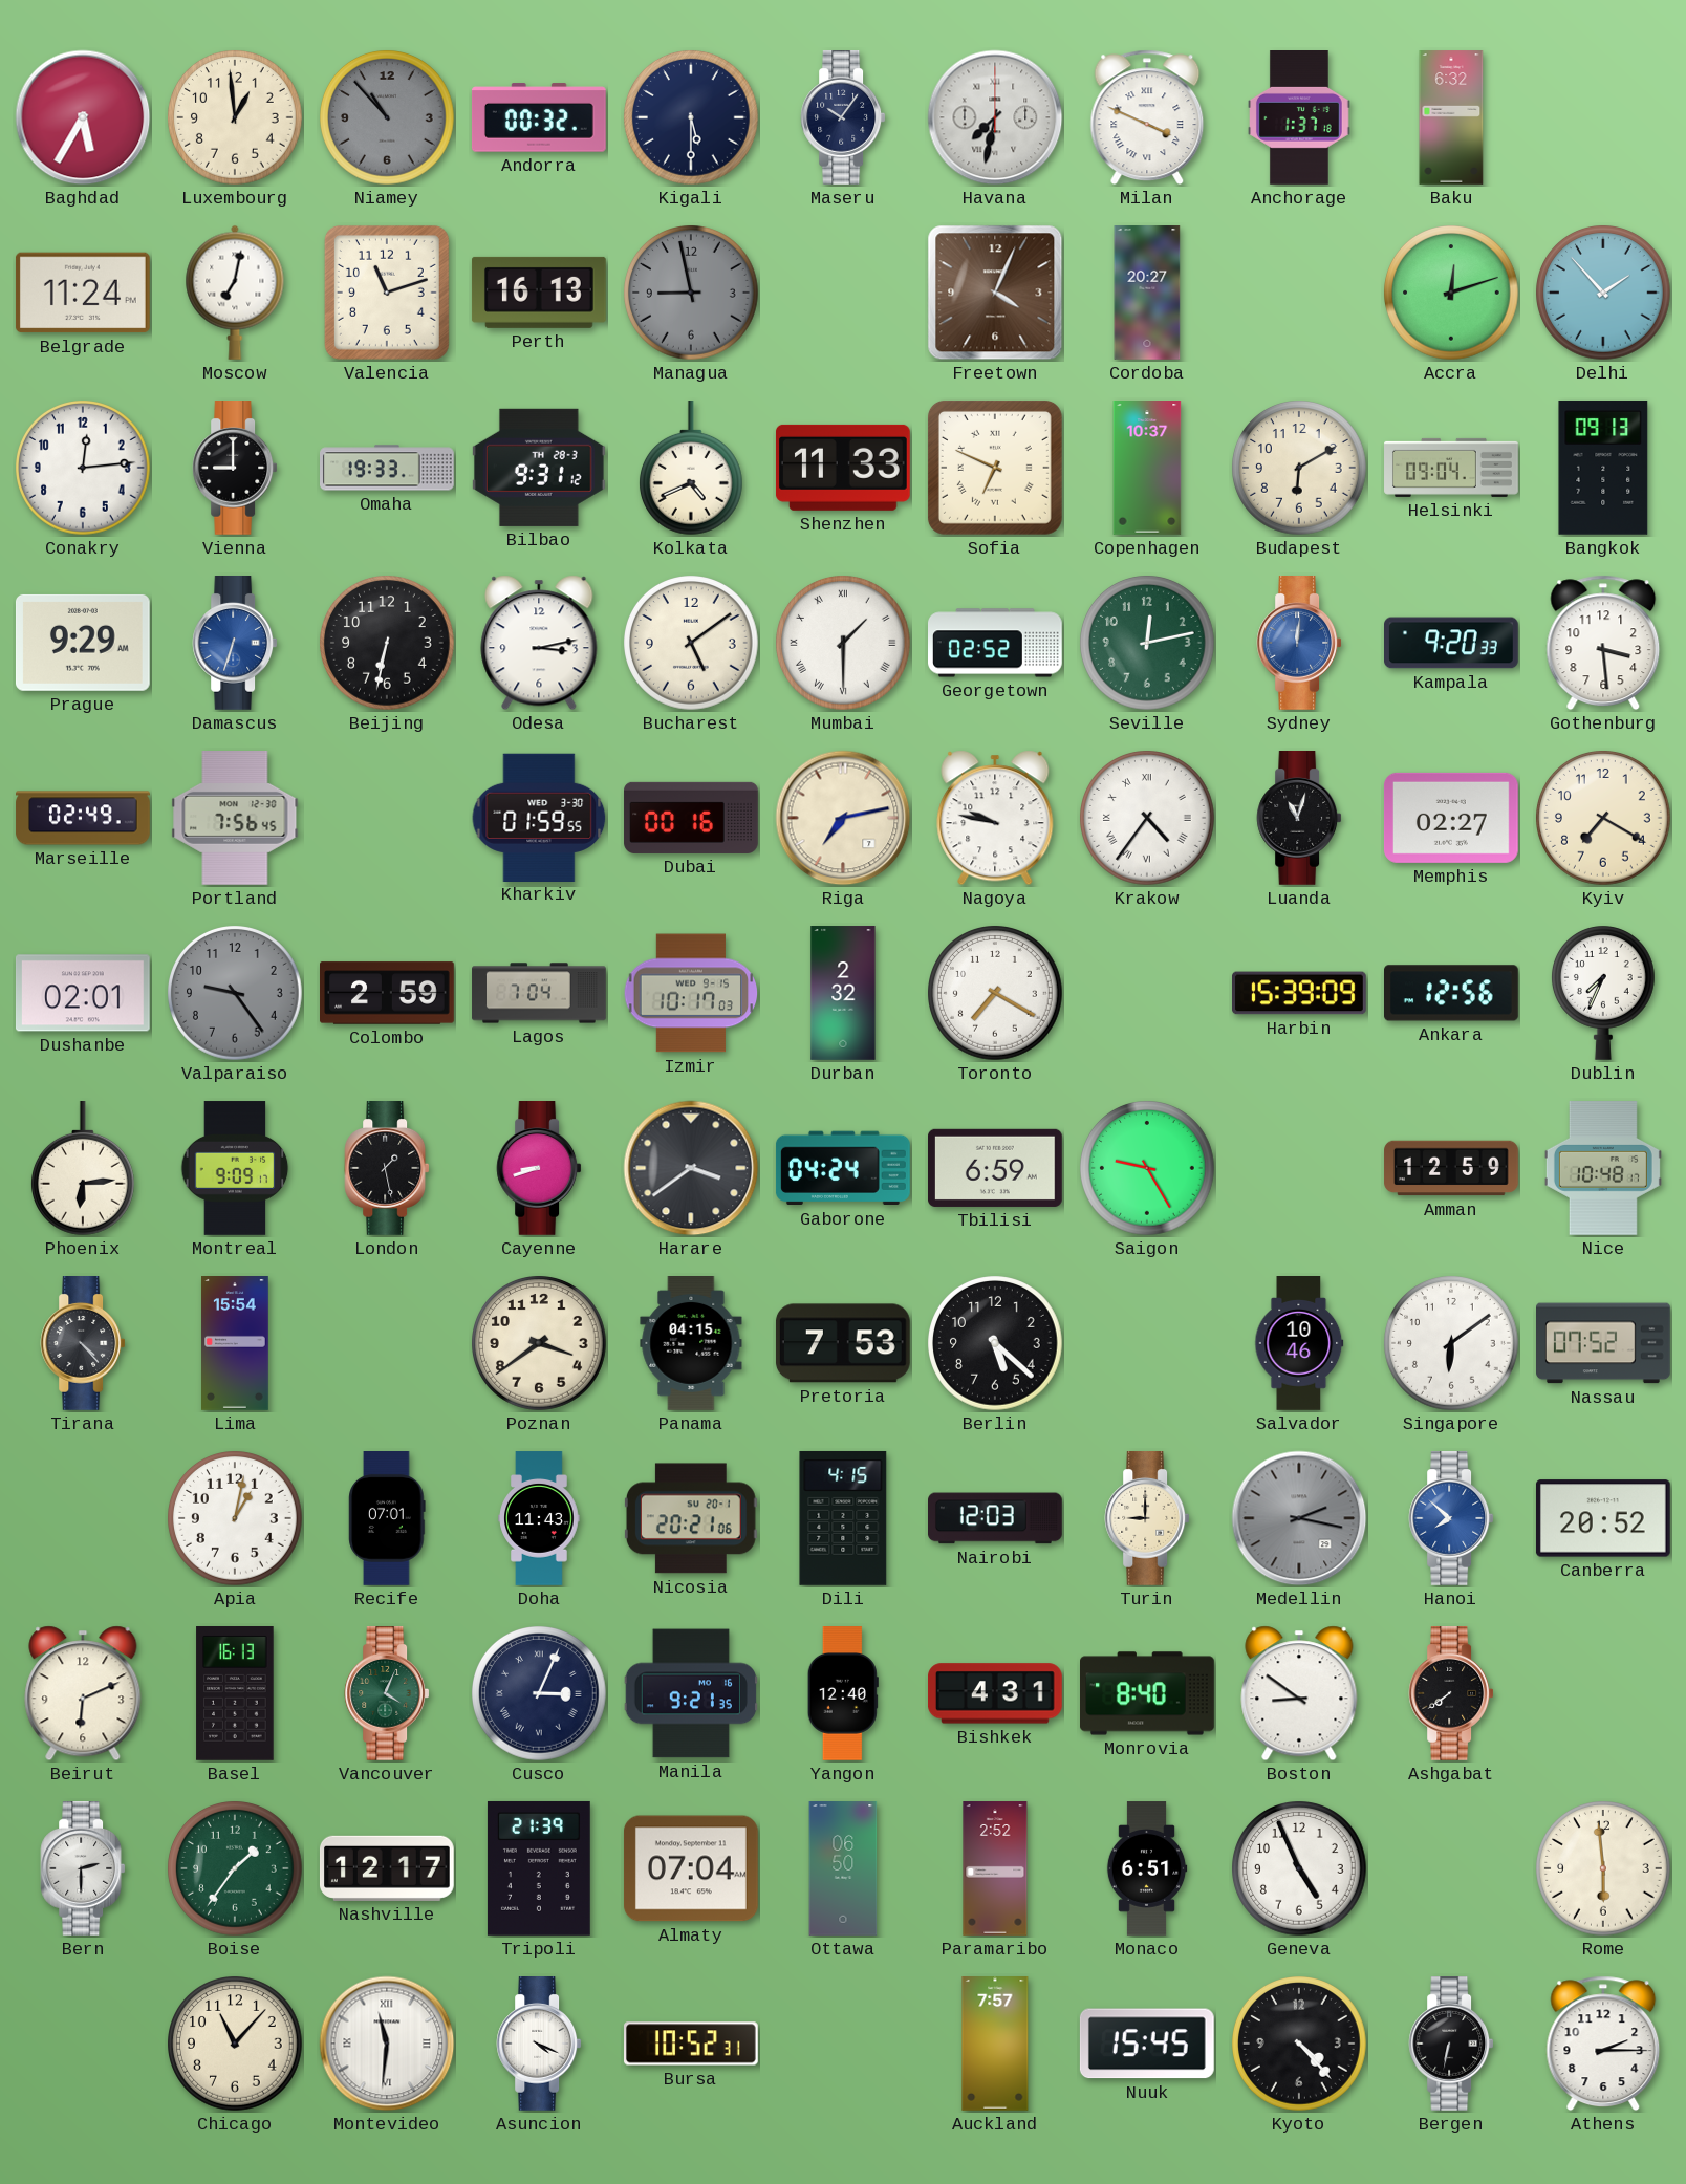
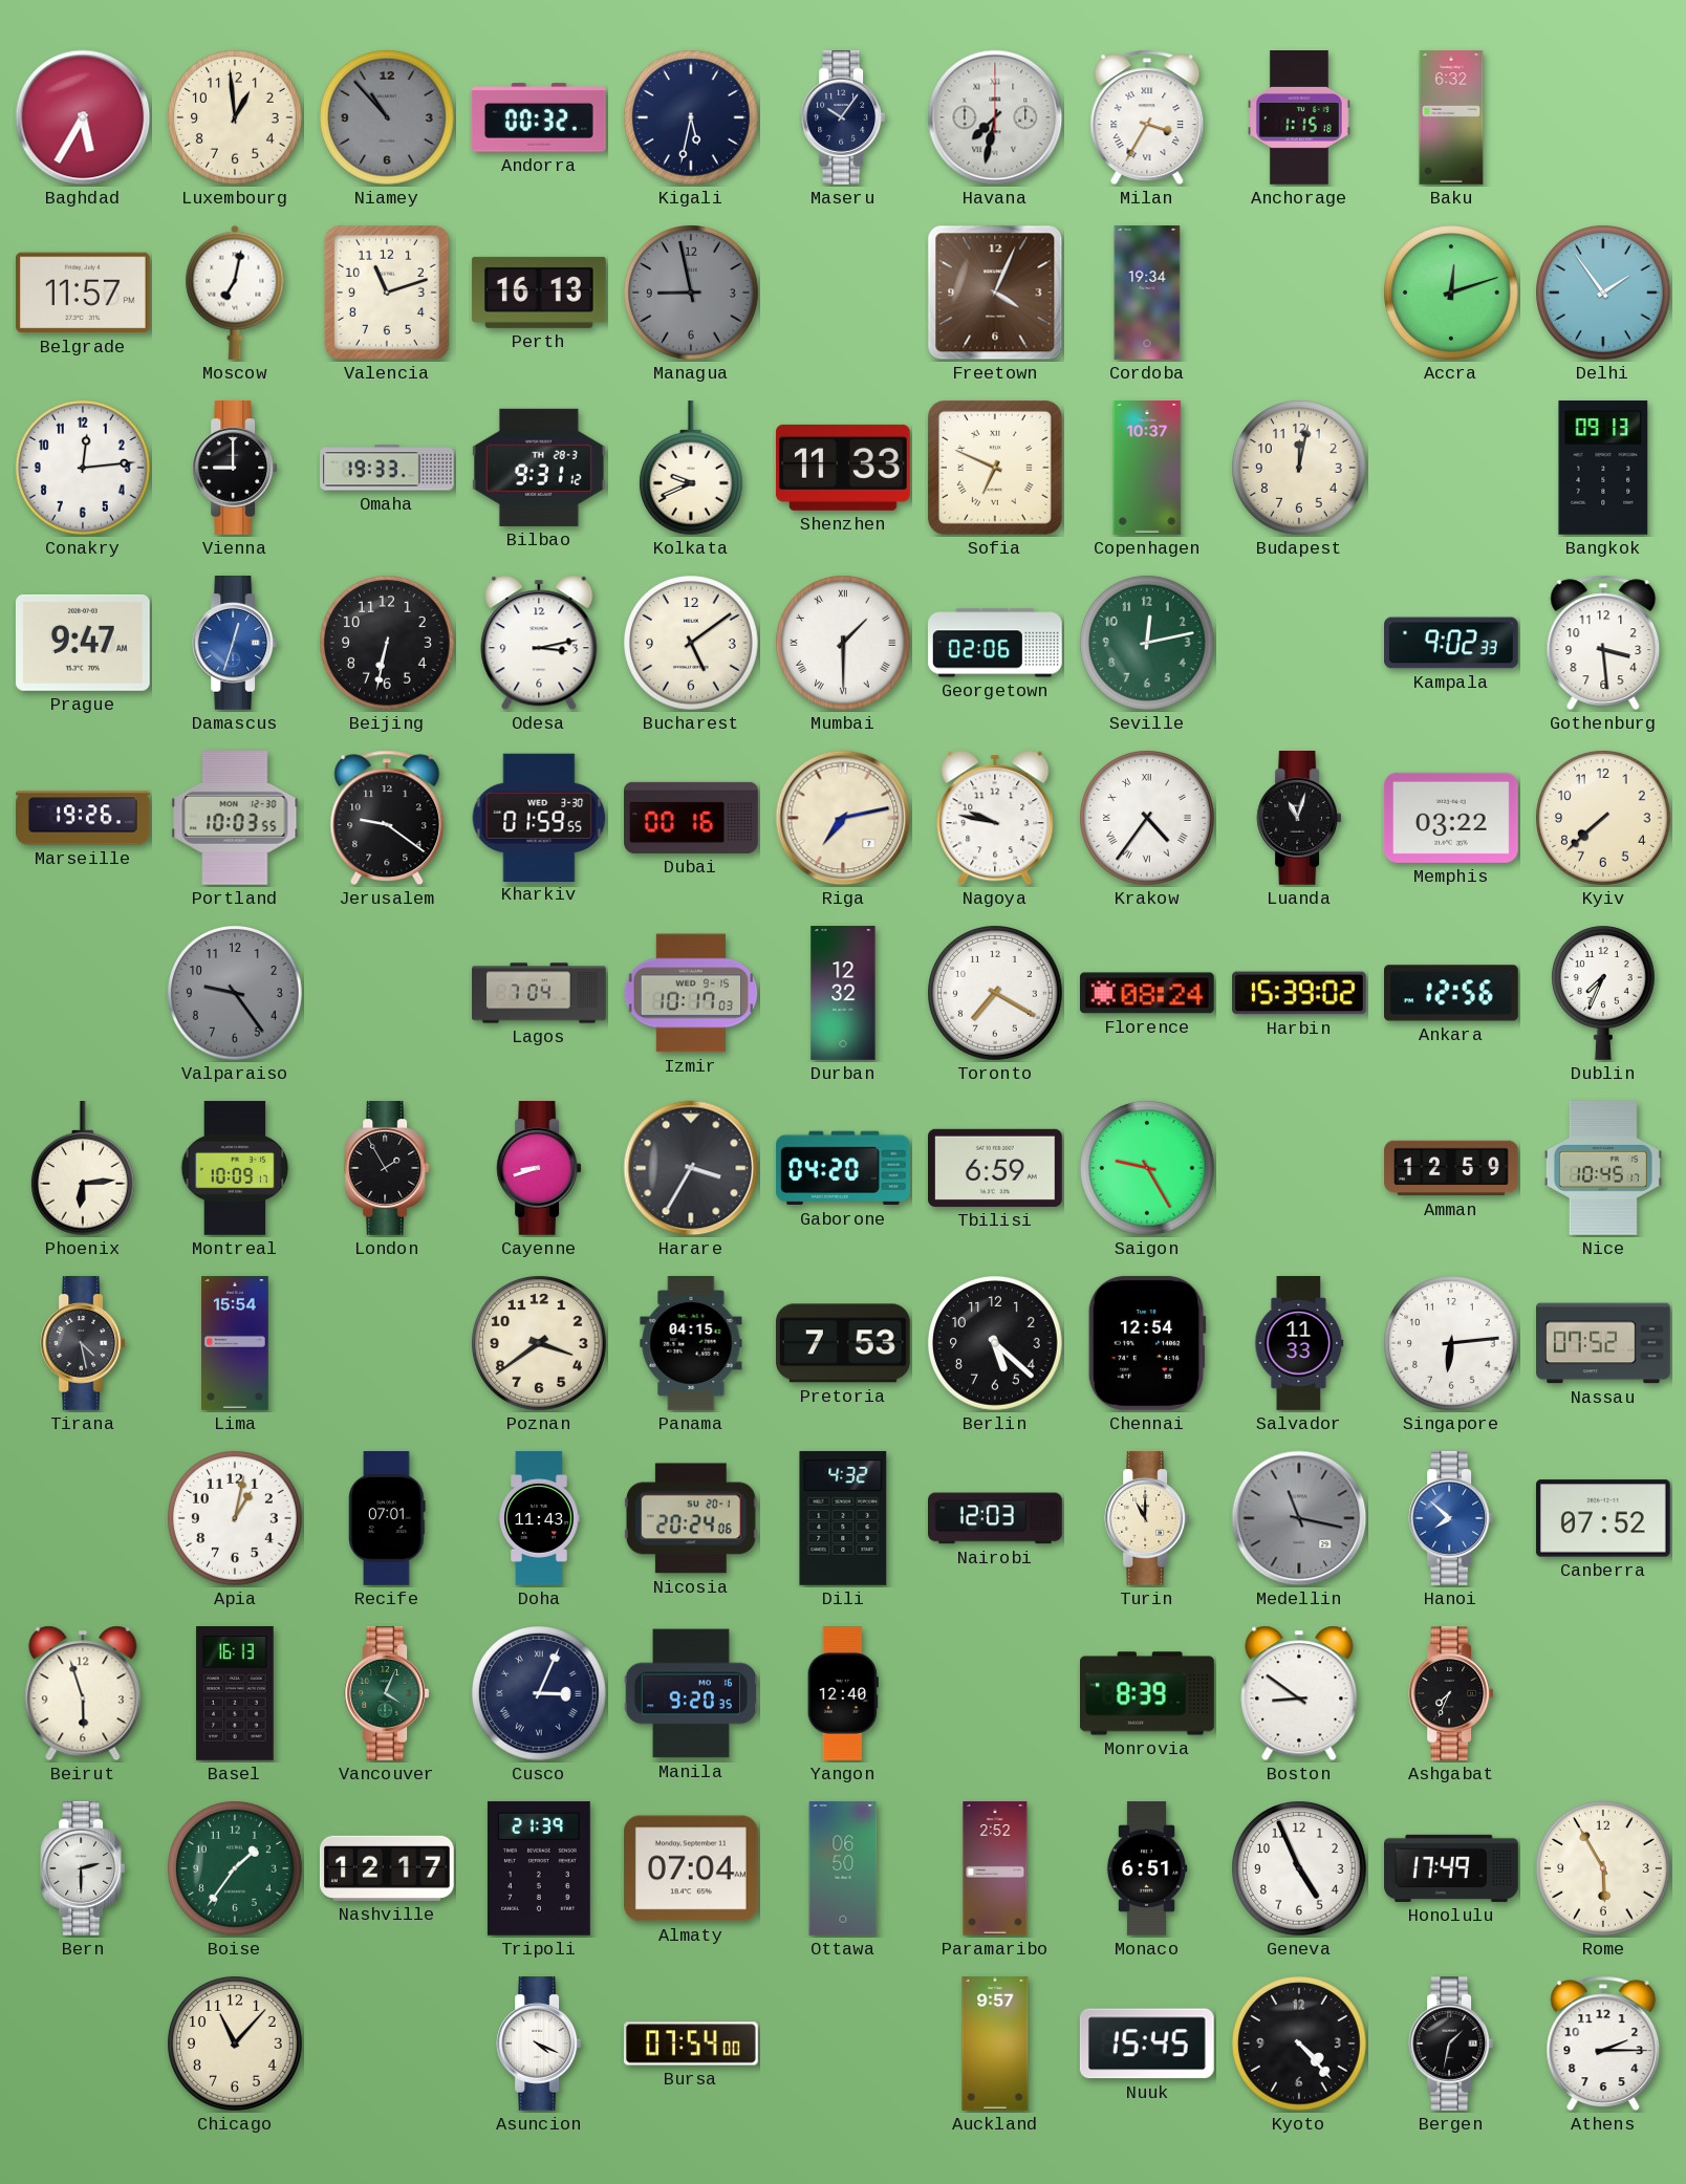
Kigali: 5:30 -> 5:32
Milan: 3:49 -> 3:35
Anchorage: 1:37 -> 1:15
Belgrade: 11:24 -> 11:57
Cordoba: 20:27 -> 19:34
Delhi: 1:53 -> 1:54
Kolkata: 4:41 -> 9:41
Budapest: 6:10 -> 12:02
Helsinki: 09:04 -> none
Prague: 9:29 -> 9:47
Damascus: 6:33 -> 12:33
Georgetown: 02:52 -> 02:06
Sydney: 12:01 -> none
Kampala: 9:20 -> 9:02
Marseille: 02:49 -> 19:26
Portland: 7:56 -> 10:03
Jerusalem: none -> 9:21
Memphis: 02:27 -> 03:22
Kyiv: 7:20 -> 7:38
Dushanbe: 02:01 -> none
Colombo: 2:59 -> none
Durban: 2:32 -> 12:32
Florence: none -> 08:24
Harbin: 15:39:09 -> 15:39:02
Montreal: 9:09 -> 10:09
London: 1:28 -> 1:55
Harare: 3:39 -> 3:35
Gaborone: 04:24 -> 04:20
Nice: 10:48 -> 10:45
Tirana: 4:23 -> 4:28
Chennai: none -> 12:54
Salvador: 10:46 -> 11:33
Singapore: 6:09 -> 6:14
Nicosia: 20:21 -> 20:24
Dili: 4:15 -> 4:32
Turin: 9:00 -> 11:00
Medellin: 2:17 -> 11:17
Canberra: 20:52 -> 07:52
Beirut: 6:11 -> 5:57
Manila: 9:21 -> 9:20
Bishkek: 4:31 -> none
Monrovia: 8:40 -> 8:39
Ashgabat: 7:39 -> 7:34
Honolulu: none -> 17:49
Rome: 5:59 -> 5:55
Montevideo: 11:31 -> none
Bursa: 10:52 -> 07:54
Auckland: 7:57 -> 9:57
Bergen: 6:32 -> 1:32
